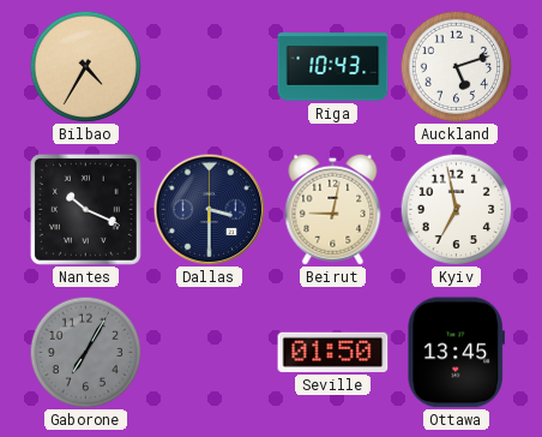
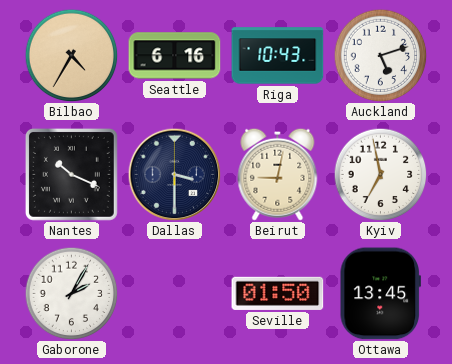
Seattle: none -> 6:16
Gaborone: 7:05 -> 2:05
Gaborone dial: grey -> white
